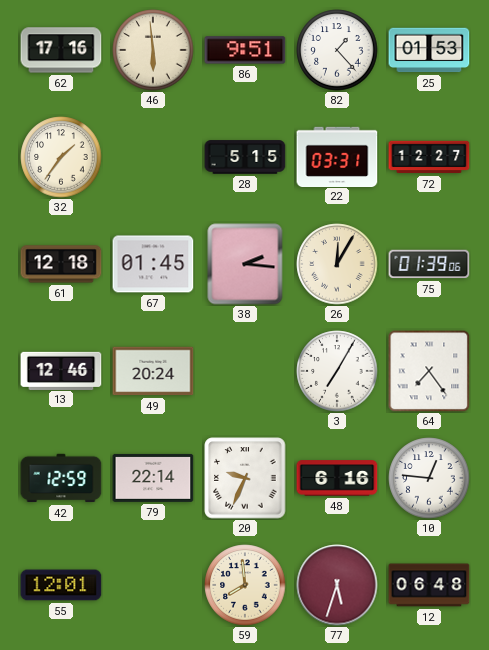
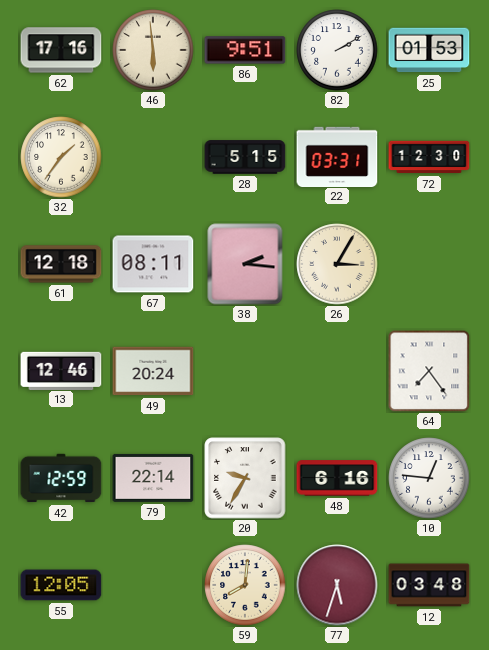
82: 1:23 -> 2:10
72: 12:27 -> 12:30
67: 01:45 -> 08:11
26: 12:05 -> 3:05
75: 01:39 -> none
3: 7:05 -> none
20: 9:34 -> 9:35
55: 12:01 -> 12:05
59: 7:59 -> 8:01
12: 06:48 -> 03:48
